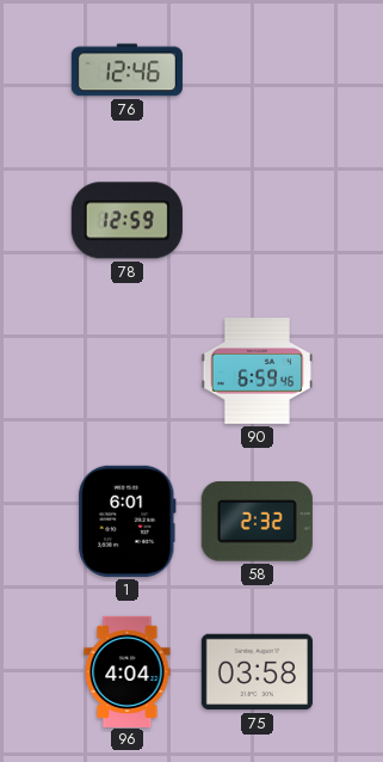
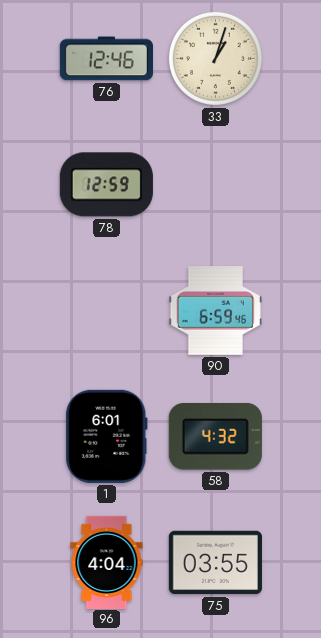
33: none -> 1:03
58: 2:32 -> 4:32
75: 03:58 -> 03:55
